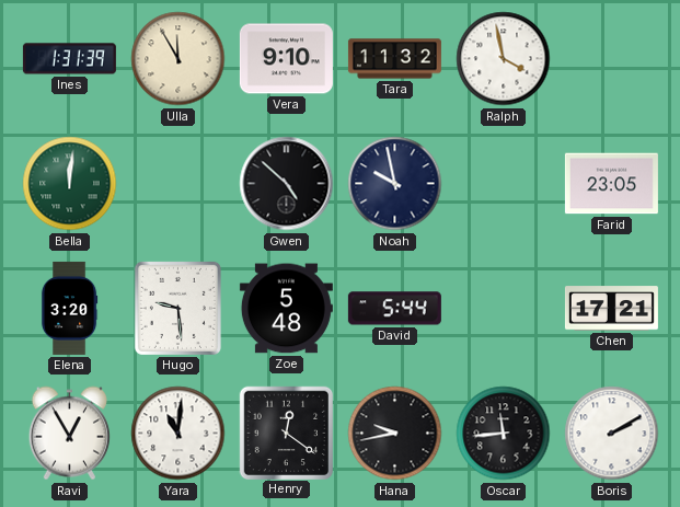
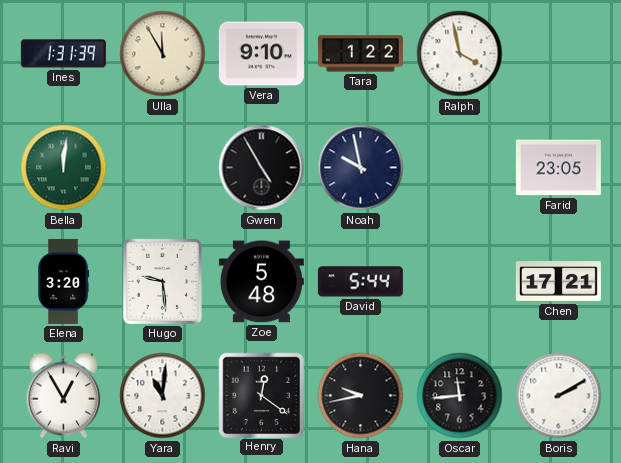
Tara: 11:32 -> 1:22
Gwen: 4:52 -> 4:55
